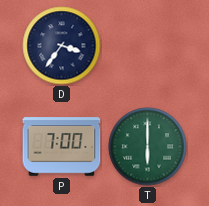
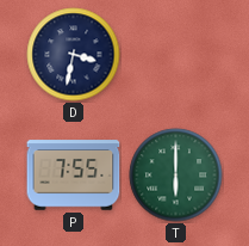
D: 3:36 -> 3:32
P: 7:00 -> 7:55
